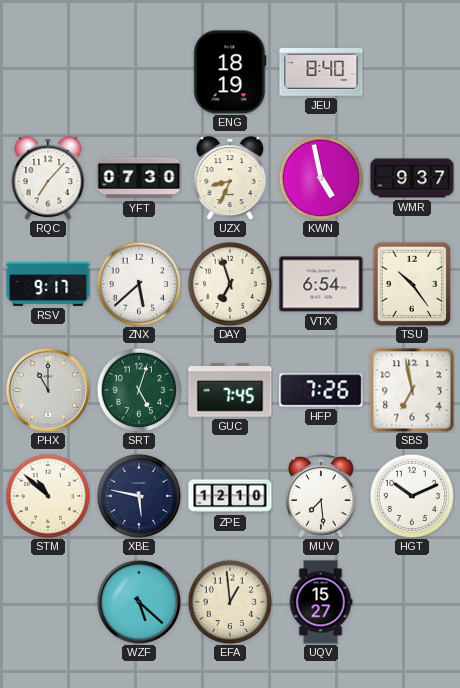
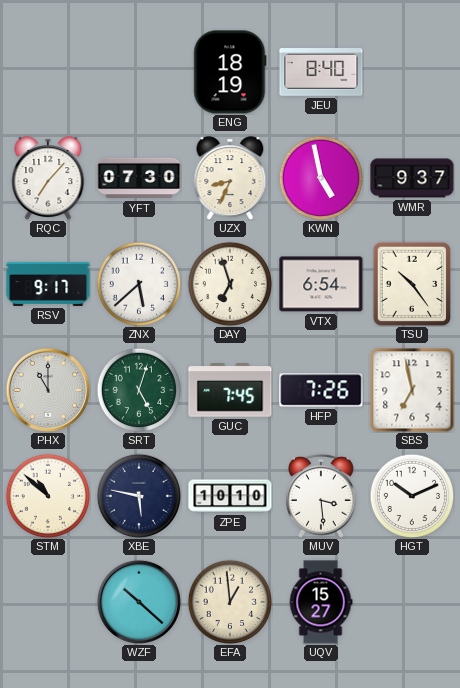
ZPE: 12:10 -> 10:10
MUV: 7:29 -> 3:29
WZF: 5:22 -> 10:22
